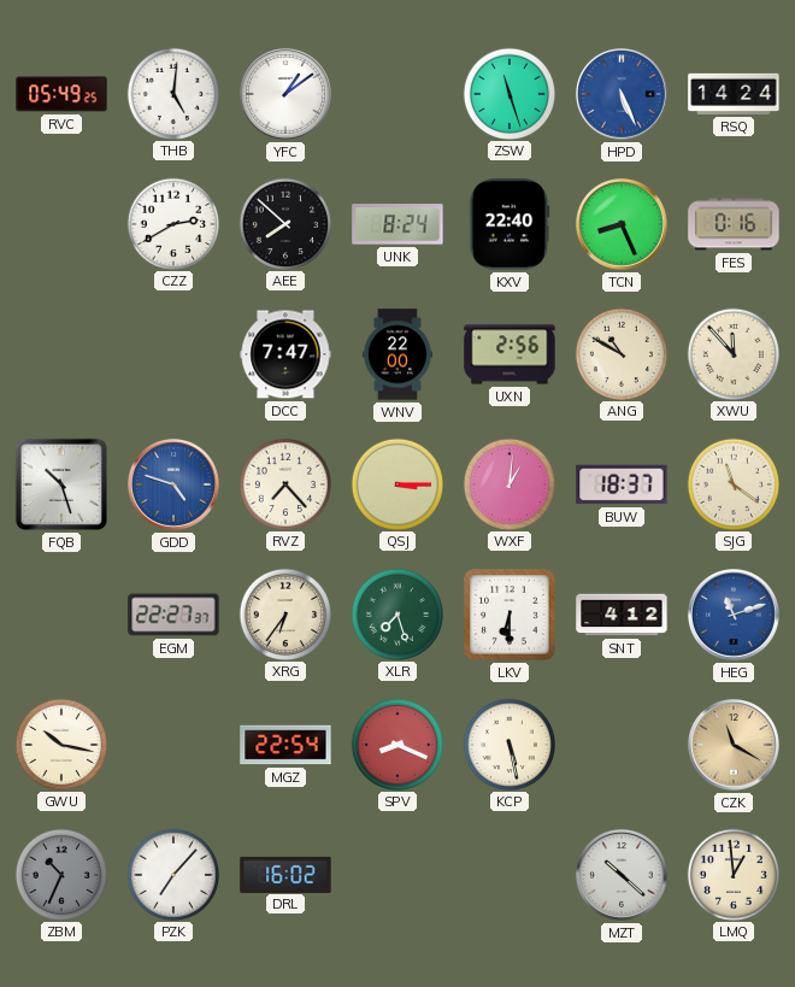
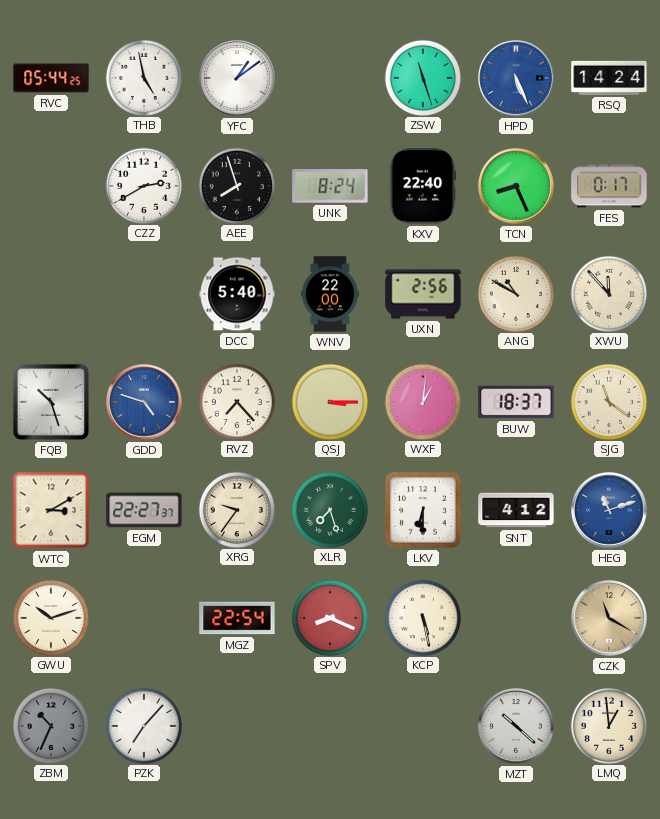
RVC: 05:49 -> 05:44
THB: 5:01 -> 4:58
AEE: 7:52 -> 7:57
FES: 0:16 -> 0:17
DCC: 7:47 -> 5:40
WTC: none -> 3:10
XRG: 6:36 -> 9:36
GWU: 10:17 -> 10:12
DRL: 16:02 -> none
